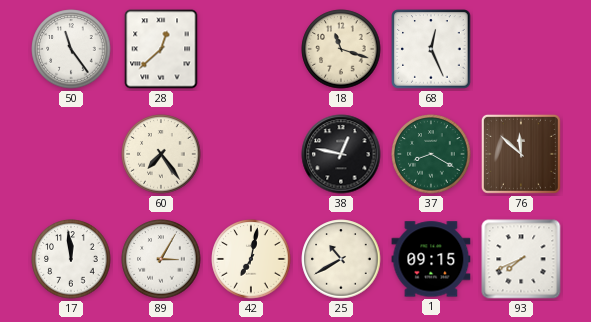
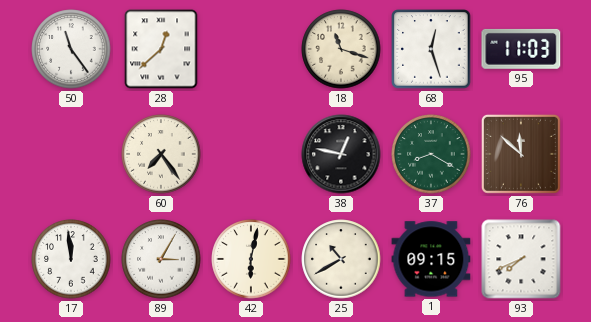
68: 12:26 -> 12:27
95: none -> 11:03
42: 7:02 -> 6:02
